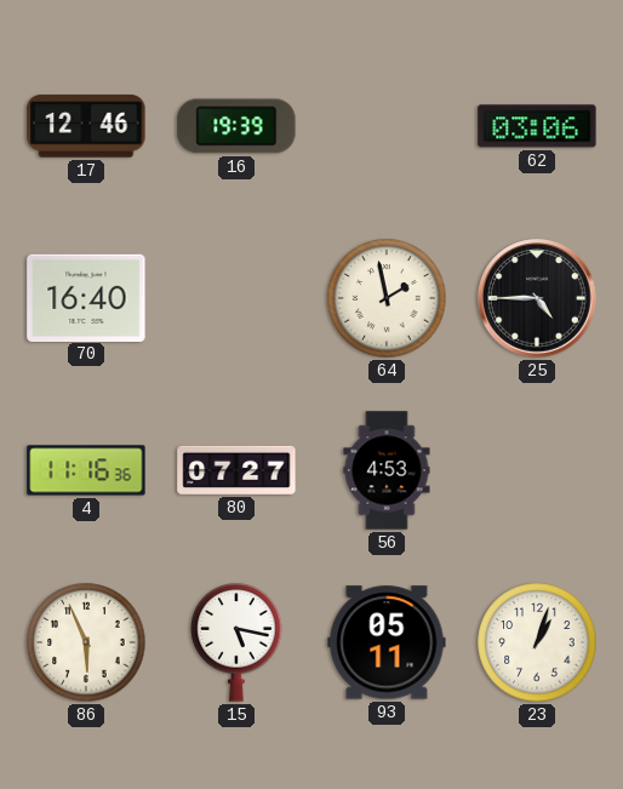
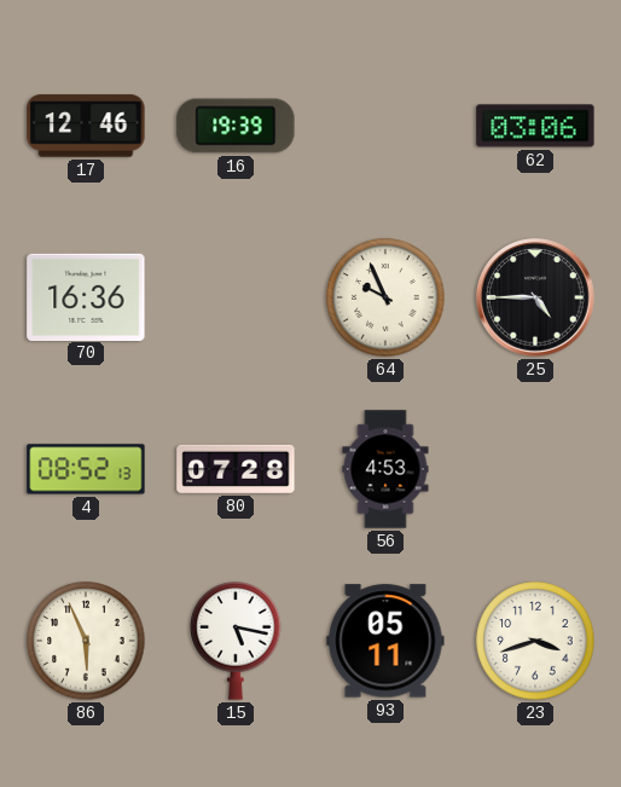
70: 16:40 -> 16:36
64: 1:58 -> 9:56
4: 11:16 -> 08:52
80: 07:27 -> 07:28
23: 1:03 -> 3:42
